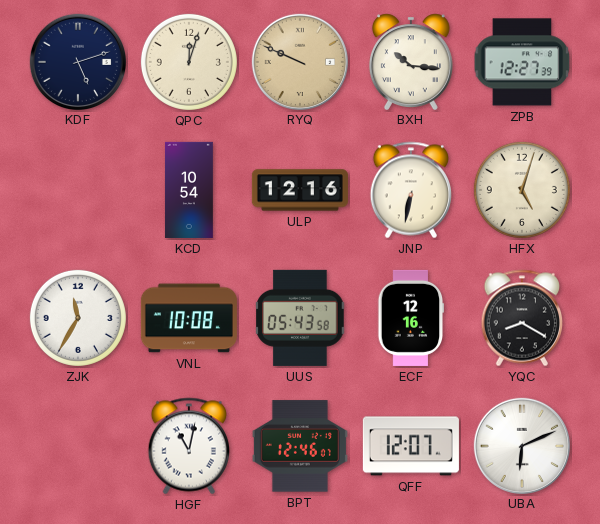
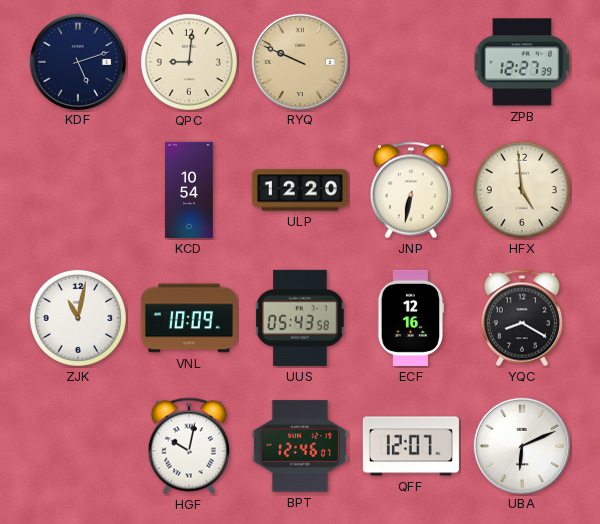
QPC: 12:03 -> 9:01
BXH: 10:16 -> none
ULP: 12:16 -> 12:20
HFX: 5:03 -> 4:59
ZJK: 11:35 -> 11:02
VNL: 10:08 -> 10:09
HGF: 11:02 -> 10:02
